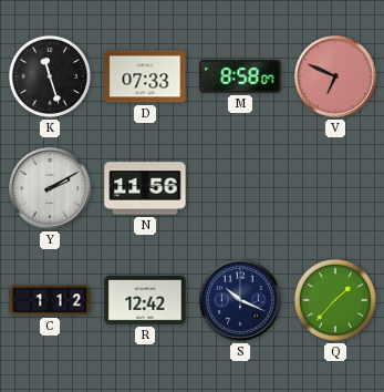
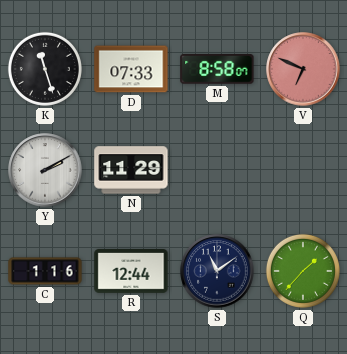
N: 11:56 -> 11:29
C: 1:12 -> 1:16
R: 12:42 -> 12:44
S: 10:19 -> 11:09
